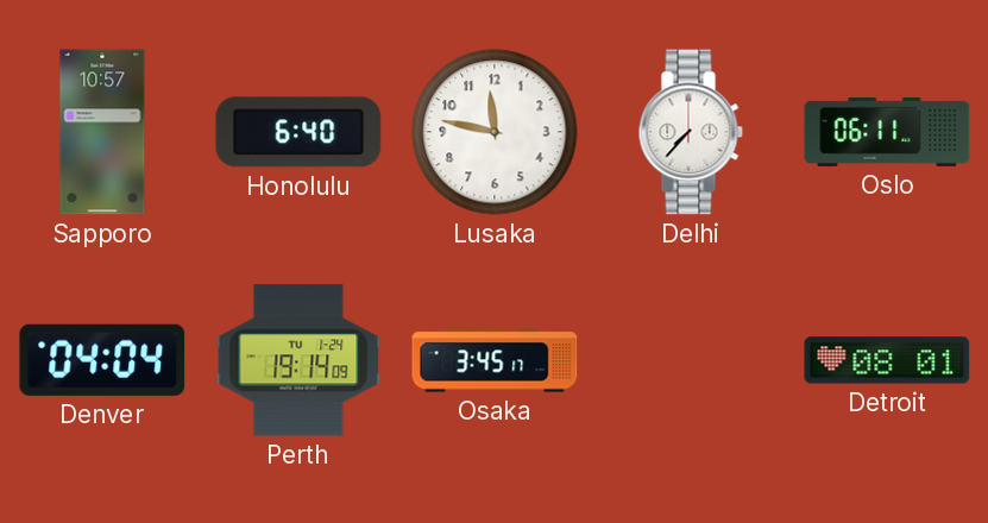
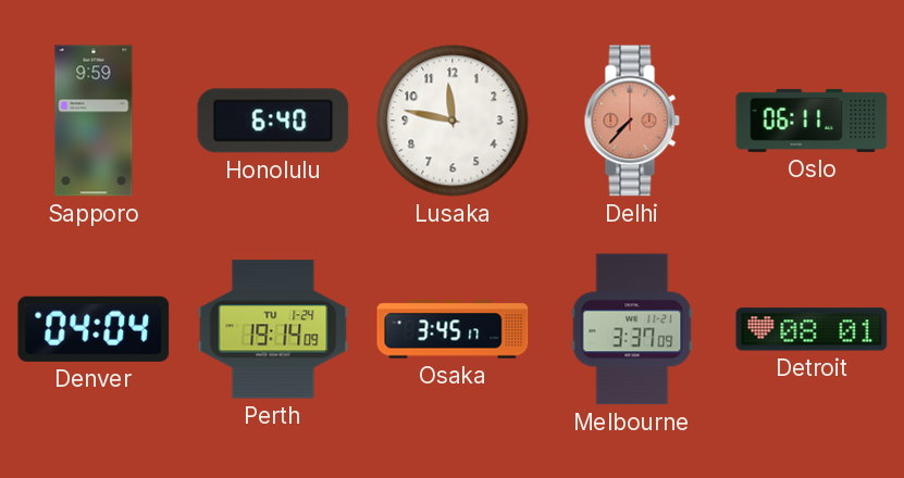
Sapporo: 10:57 -> 9:59
Delhi dial: white -> salmon
Melbourne: none -> 3:37
